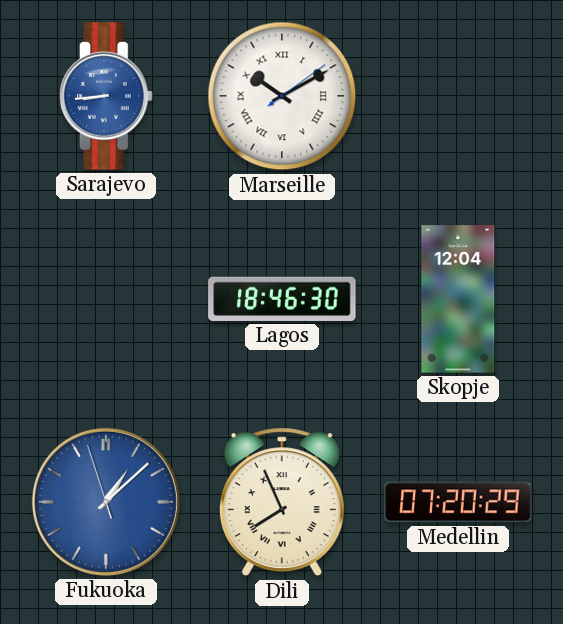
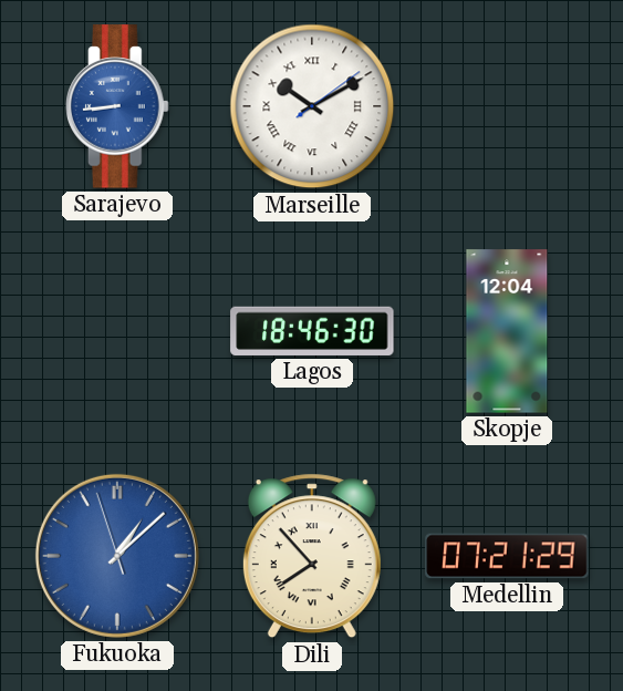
Dili: 7:56 -> 7:53
Medellin: 07:20 -> 07:21
